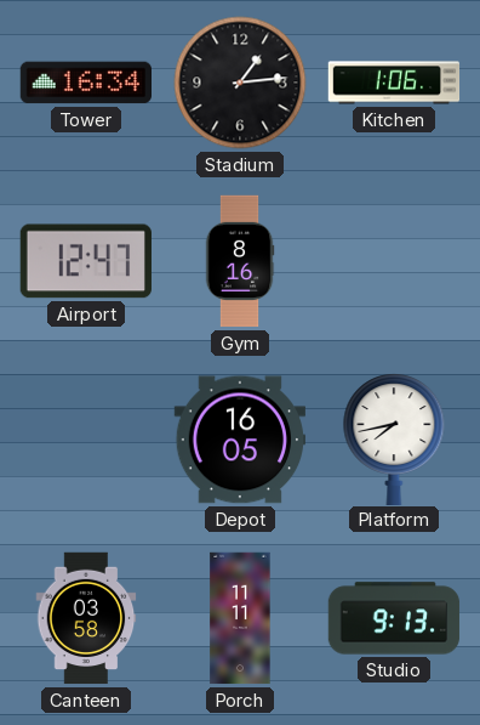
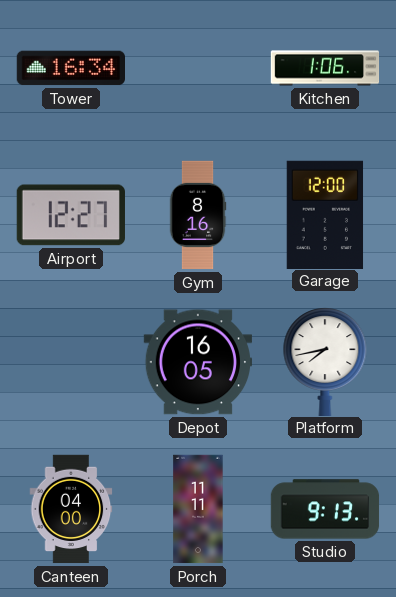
Stadium: 1:14 -> none
Airport: 12:47 -> 12:27
Garage: none -> 12:00
Canteen: 03:58 -> 04:00
